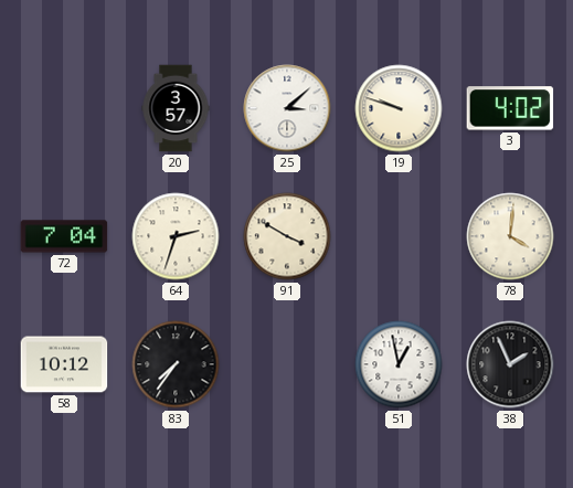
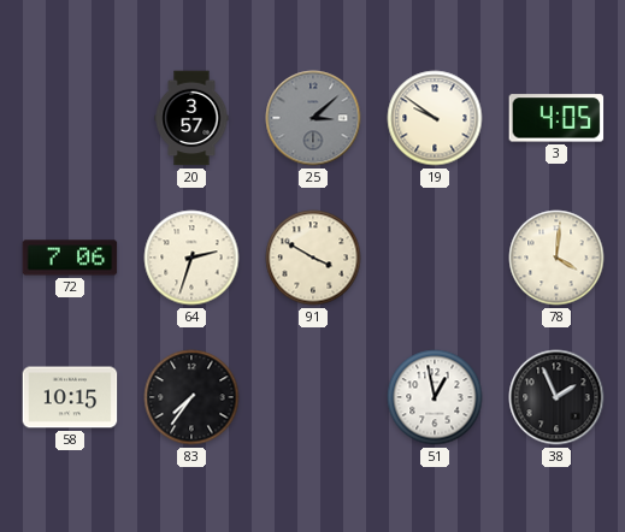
25 dial: white -> grey
19: 9:48 -> 9:51
3: 4:02 -> 4:05
72: 7:04 -> 7:06
58: 10:12 -> 10:15
